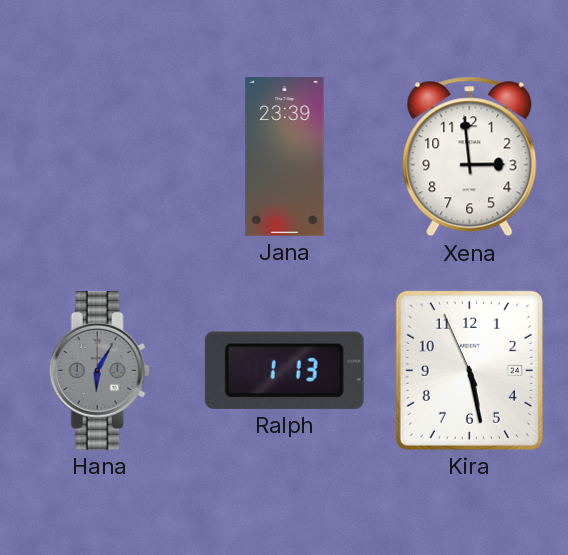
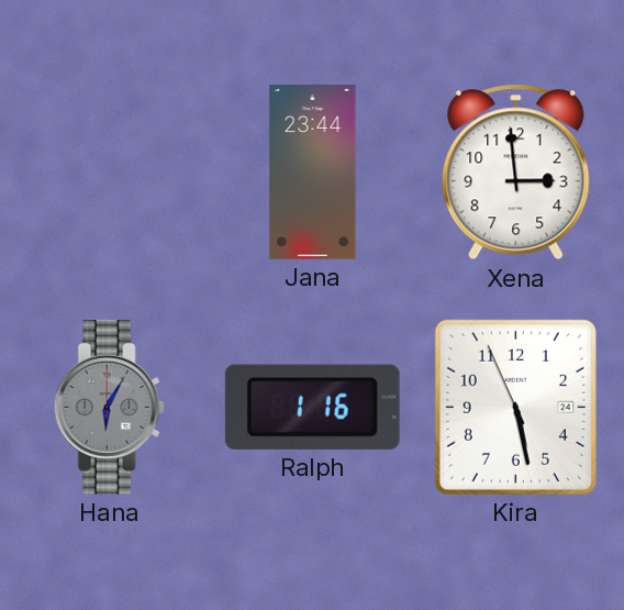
Jana: 23:39 -> 23:44
Ralph: 1:13 -> 1:16
